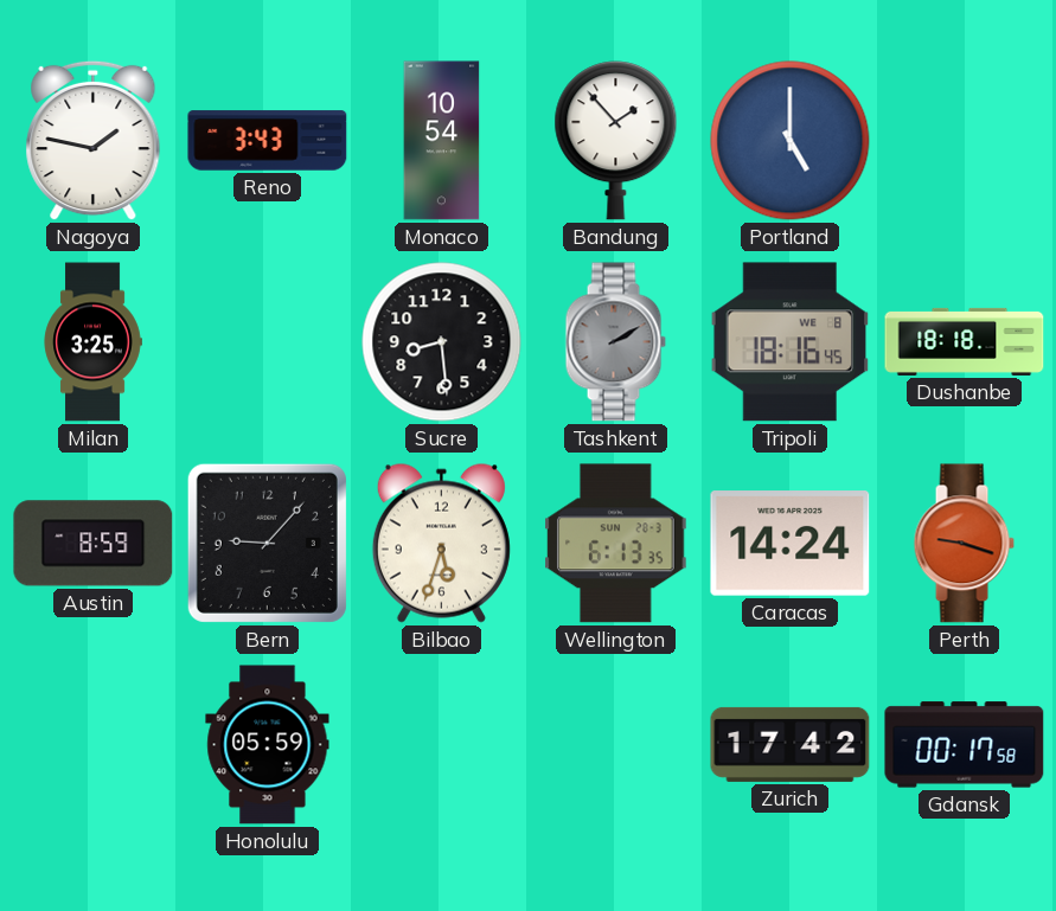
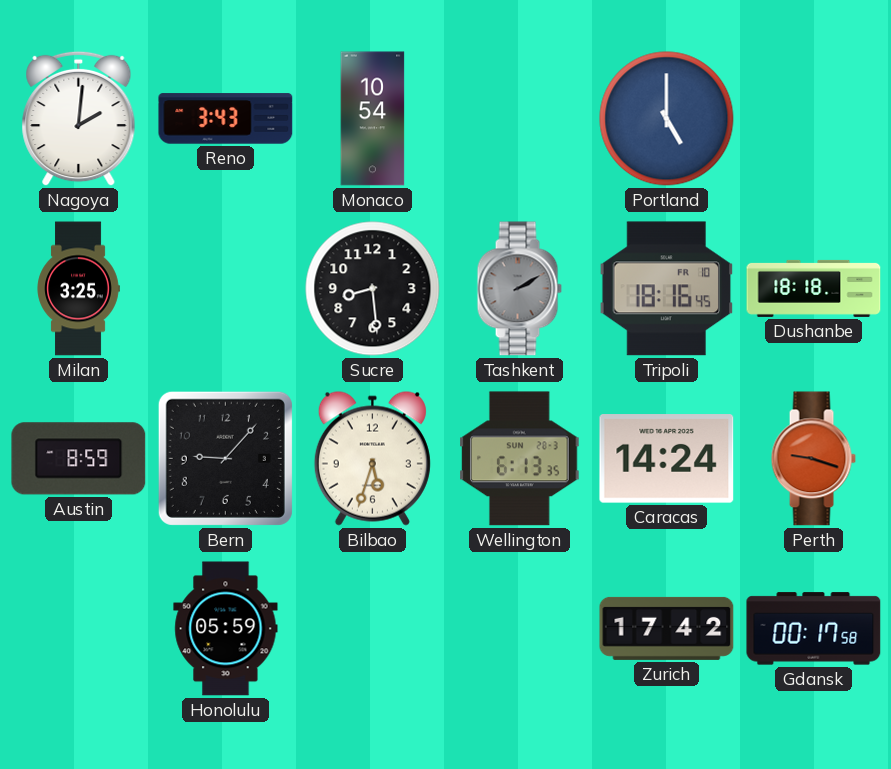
Nagoya: 1:47 -> 2:01
Bandung: 1:53 -> none
Tripoli date: WE 8 -> FR 10
